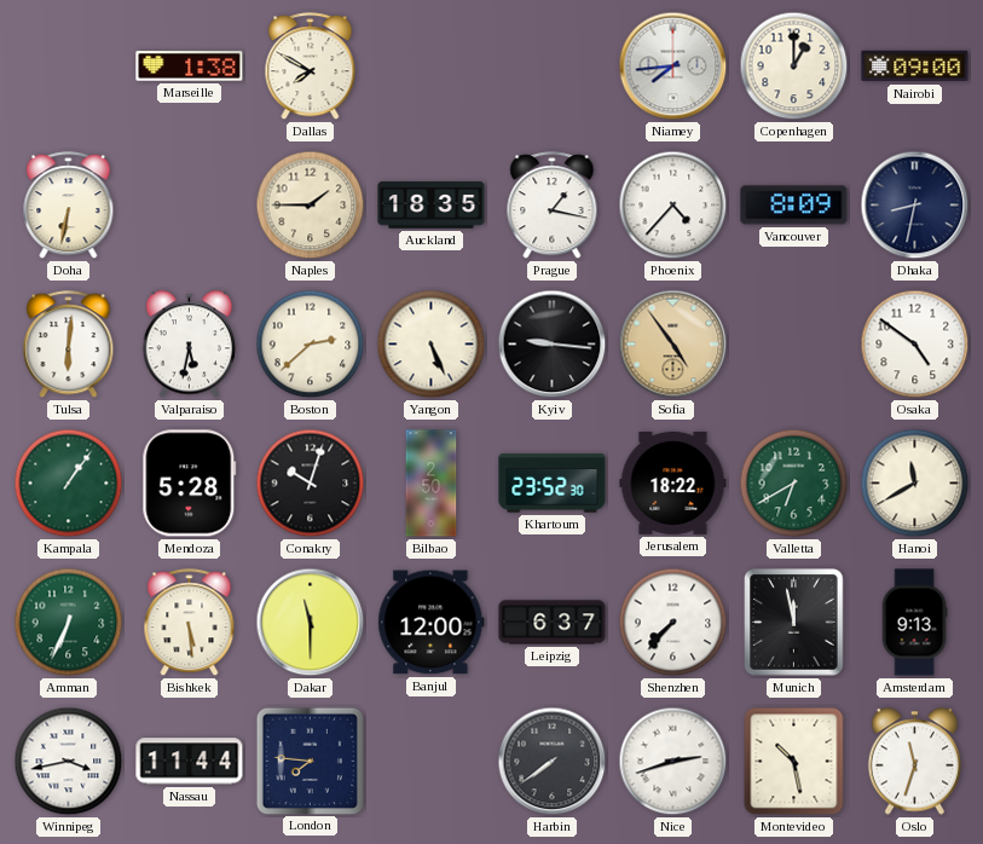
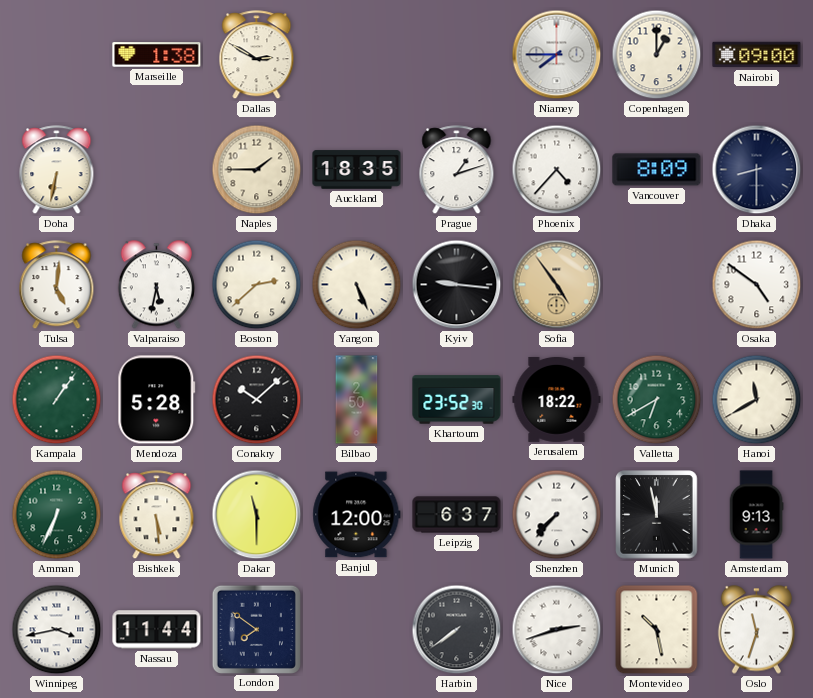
Dallas: 7:50 -> 2:50
Niamey: 7:44 -> 7:45
Prague: 1:17 -> 1:12
Dhaka: 8:32 -> 8:30
Tulsa: 6:01 -> 5:01
Conakry: 10:03 -> 10:08
London: 7:46 -> 7:51
